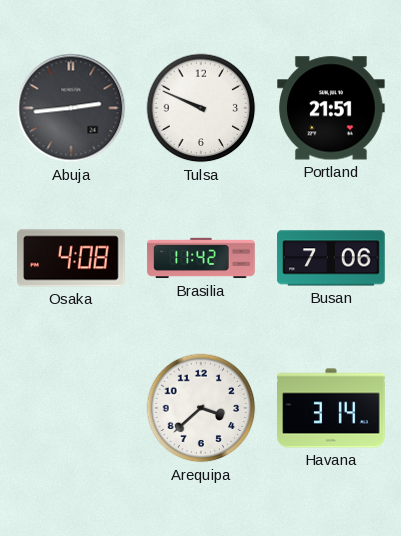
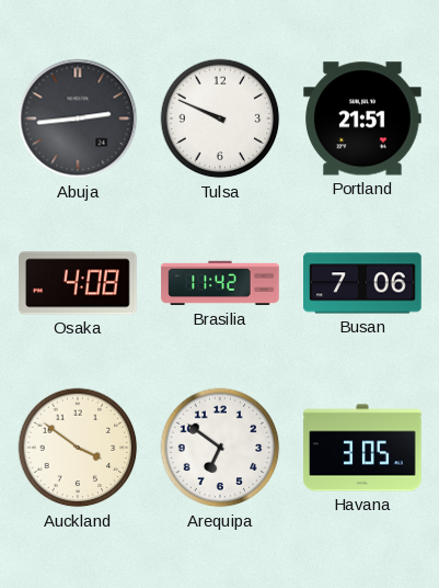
Auckland: none -> 3:51
Arequipa: 3:38 -> 6:51
Havana: 3:14 -> 3:05
